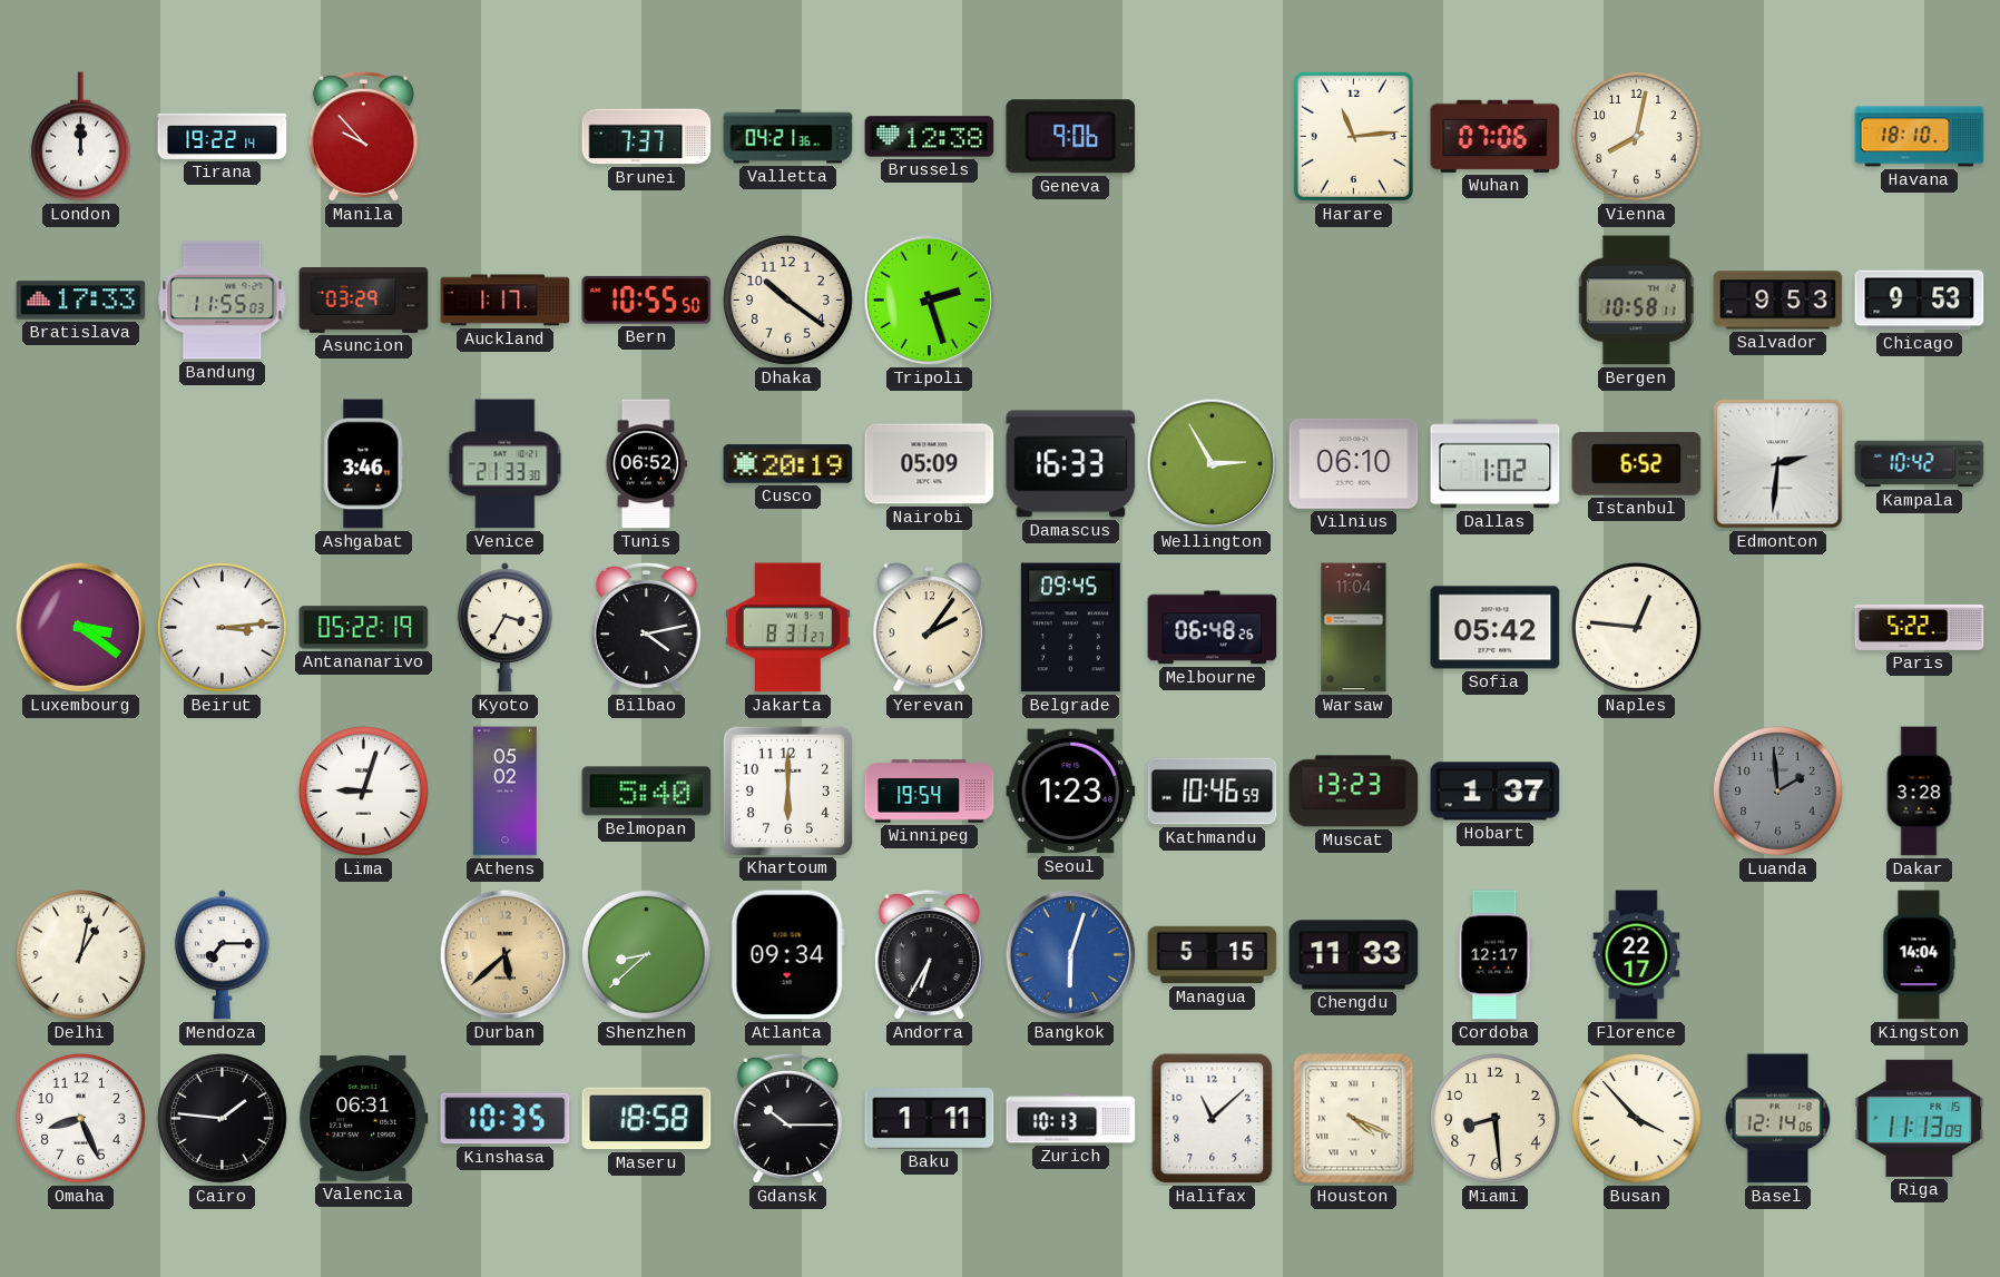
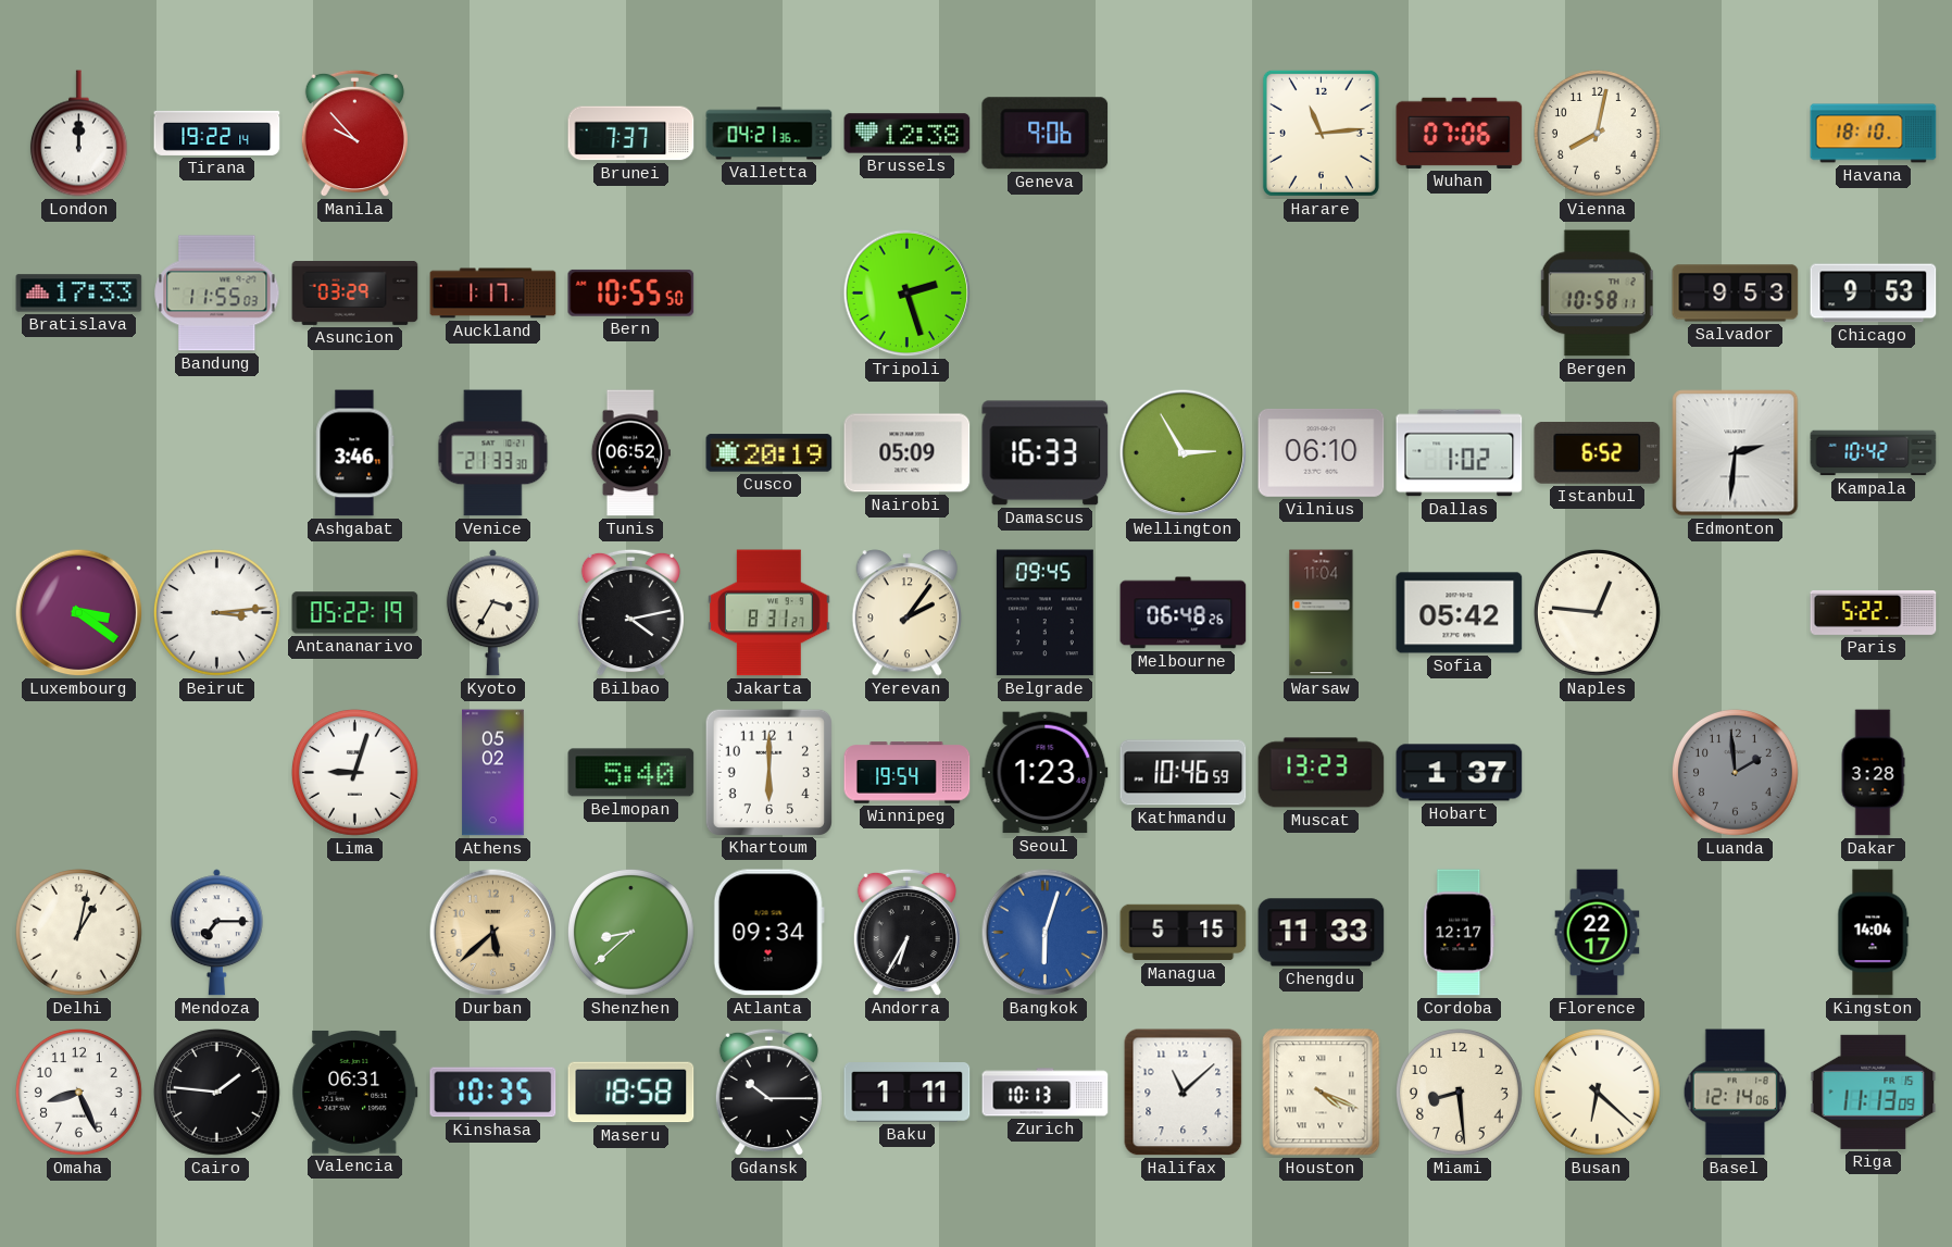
Dhaka: 10:21 -> none
Busan: 3:53 -> 6:22
